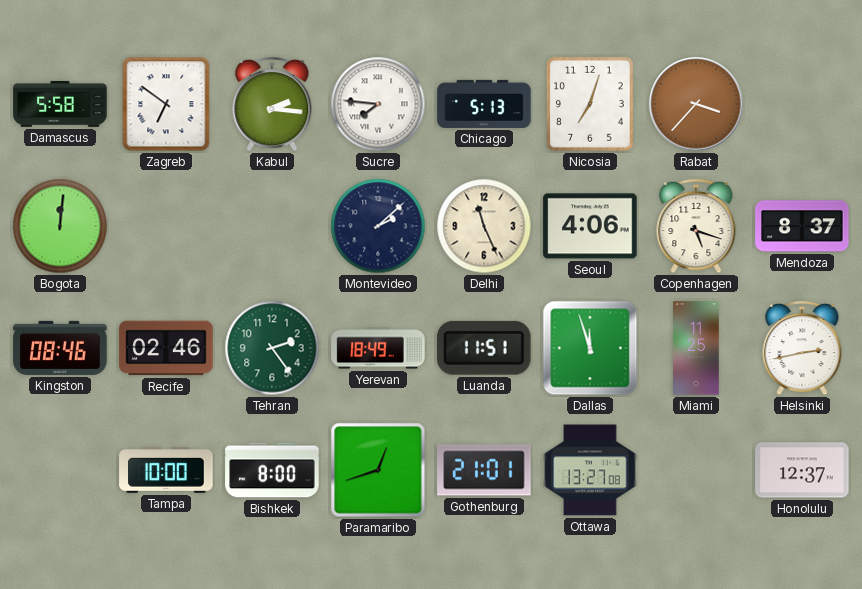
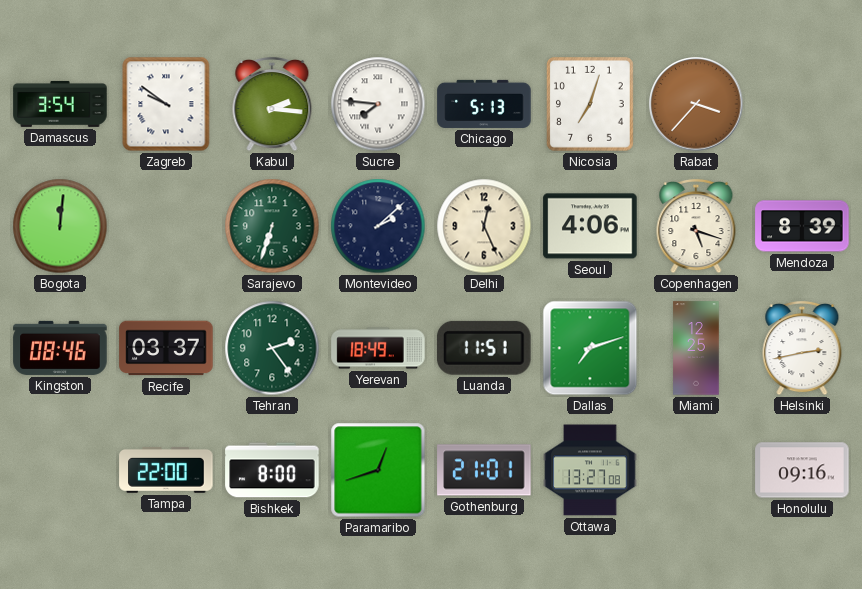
Damascus: 5:58 -> 3:54
Zagreb: 6:51 -> 9:51
Sarajevo: none -> 6:33
Delhi: 11:26 -> 12:26
Mendoza: 8:37 -> 8:39
Recife: 02:46 -> 03:37
Dallas: 11:57 -> 7:12
Miami: 11:25 -> 12:25
Tampa: 10:00 -> 22:00
Honolulu: 12:37 -> 09:16
